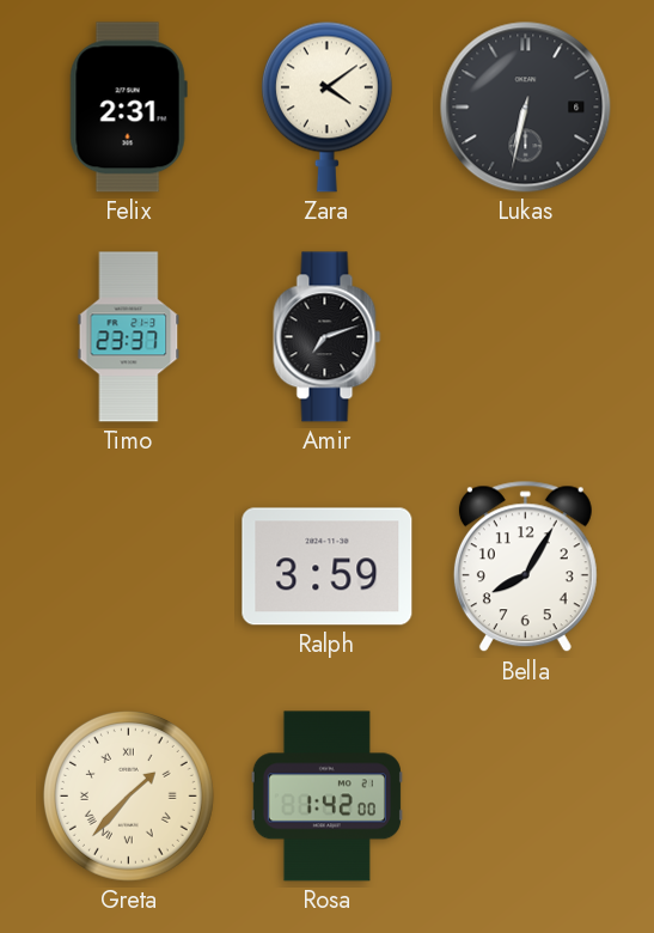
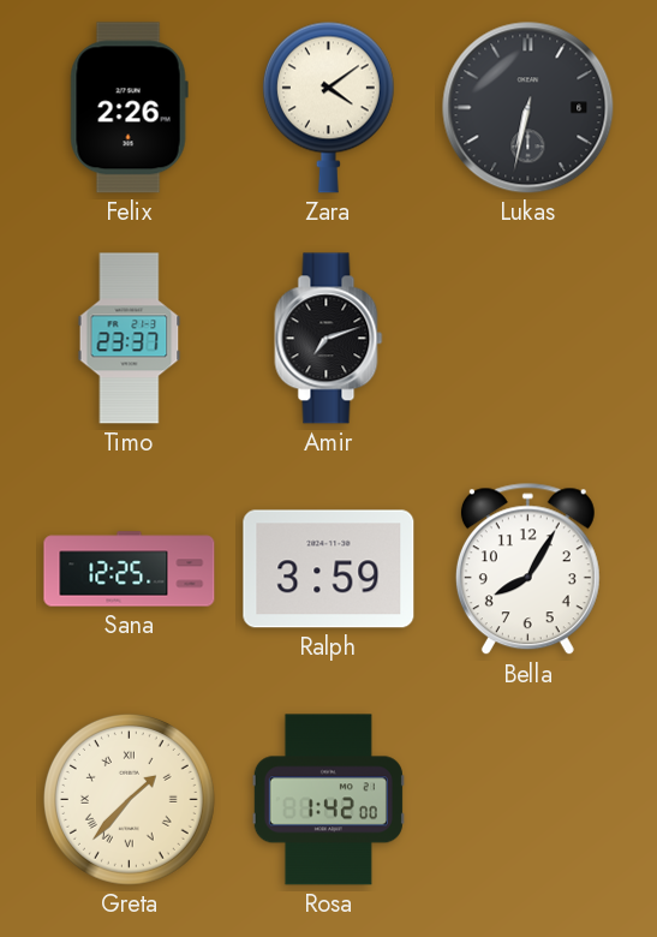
Felix: 2:31 -> 2:26
Sana: none -> 12:25
